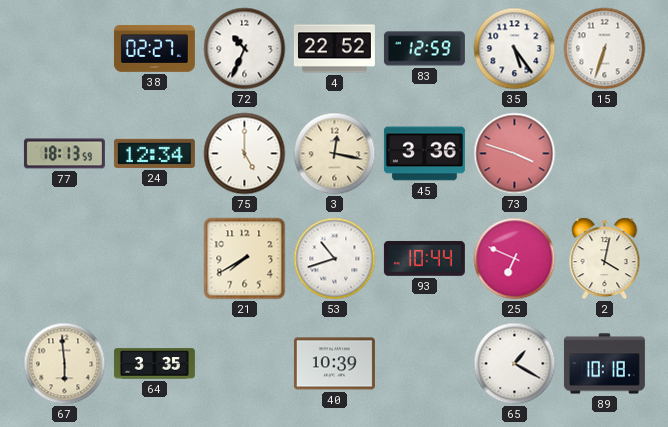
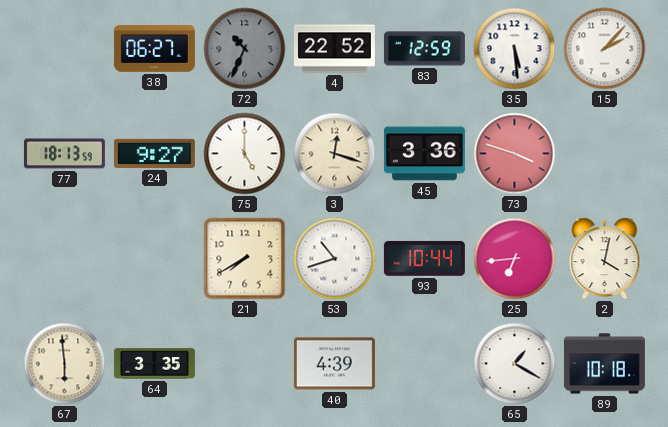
38: 02:27 -> 06:27
72 dial: white -> grey
35: 5:24 -> 5:29
15: 6:33 -> 2:07
24: 12:34 -> 9:27
3: 12:17 -> 12:18
25: 6:49 -> 6:44
40: 10:39 -> 4:39
